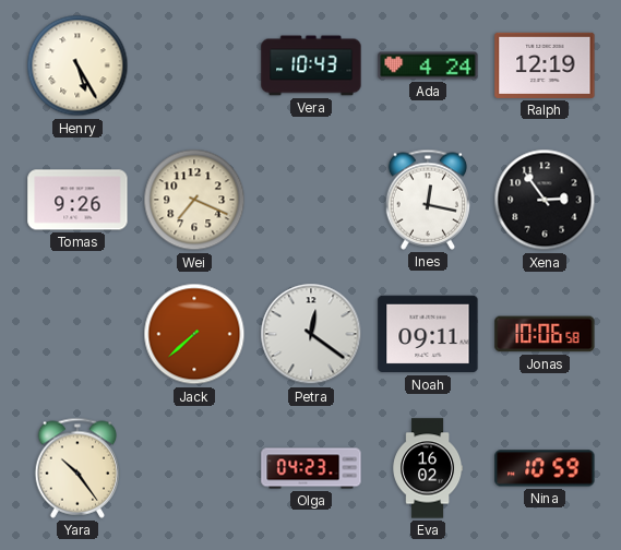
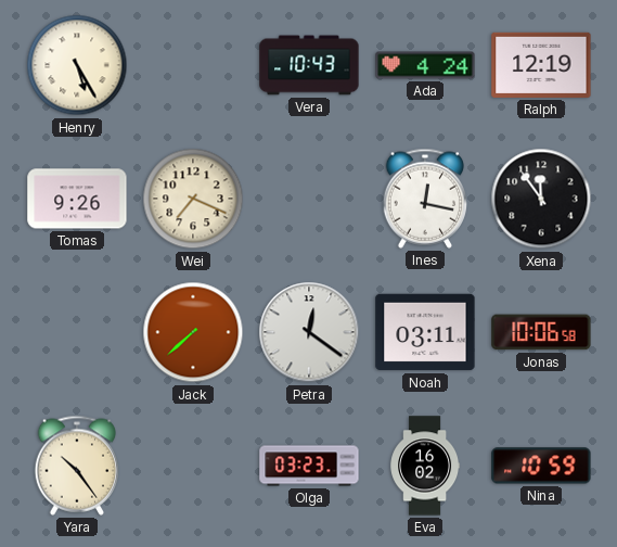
Xena: 2:54 -> 11:54
Noah: 09:11 -> 03:11
Olga: 04:23 -> 03:23
